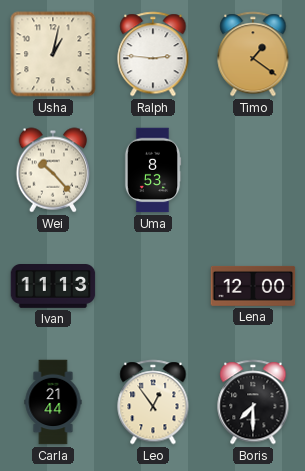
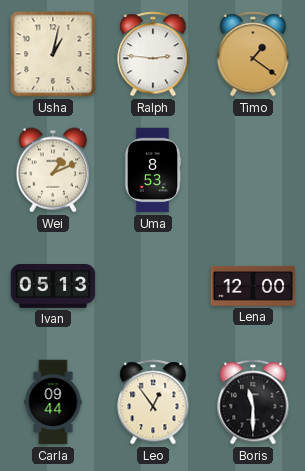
Wei: 10:23 -> 1:11
Ivan: 11:13 -> 05:13
Carla: 21:44 -> 09:44
Boris: 7:30 -> 11:30
